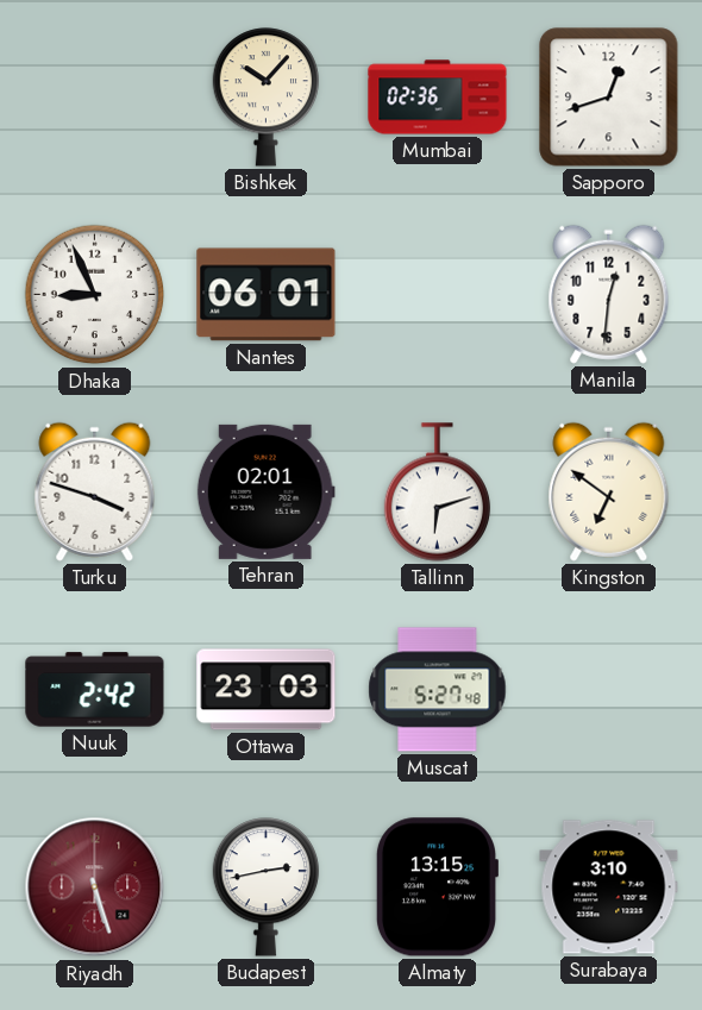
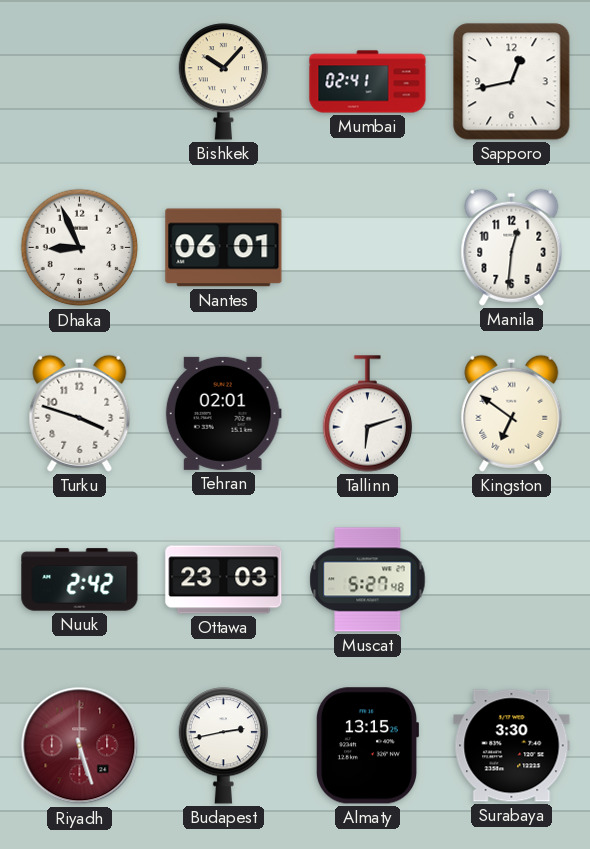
Mumbai: 02:36 -> 02:41
Sapporo: 12:42 -> 12:43
Surabaya: 3:10 -> 3:30
